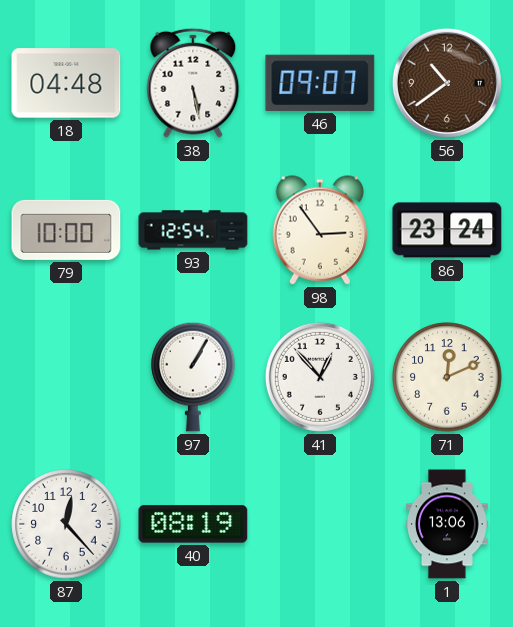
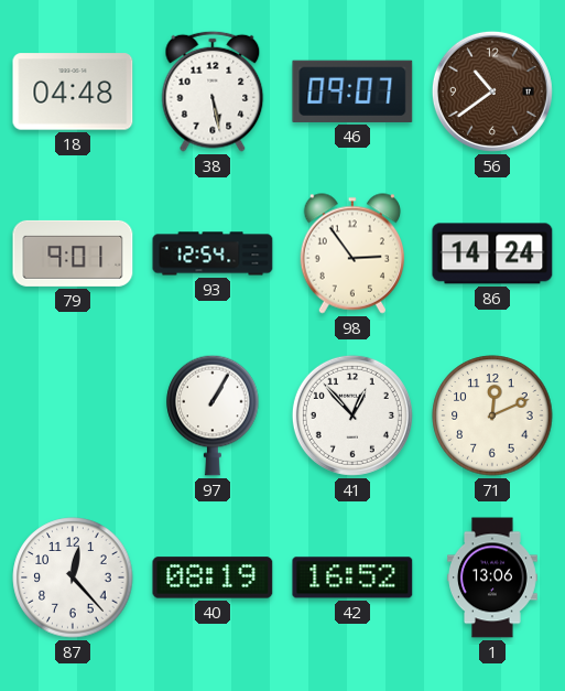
79: 10:00 -> 9:01
86: 23:24 -> 14:24
42: none -> 16:52
